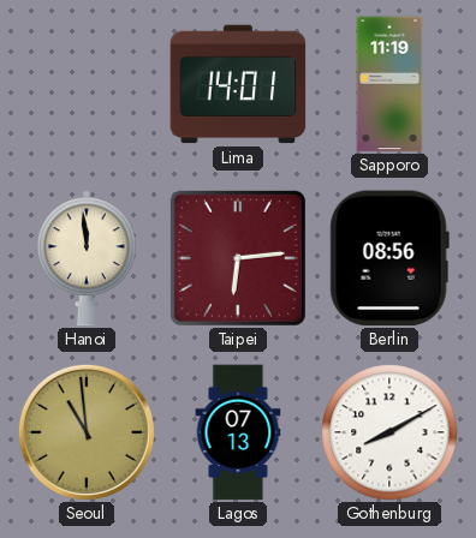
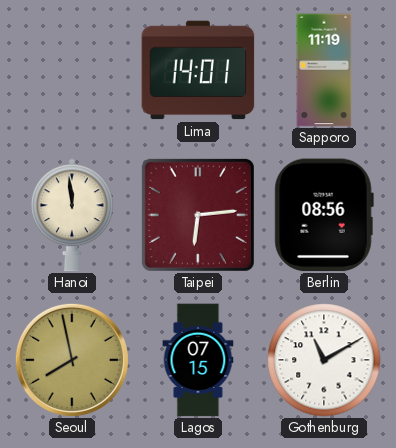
Seoul: 10:59 -> 7:58
Lagos: 07:13 -> 07:15
Gothenburg: 8:10 -> 11:10
